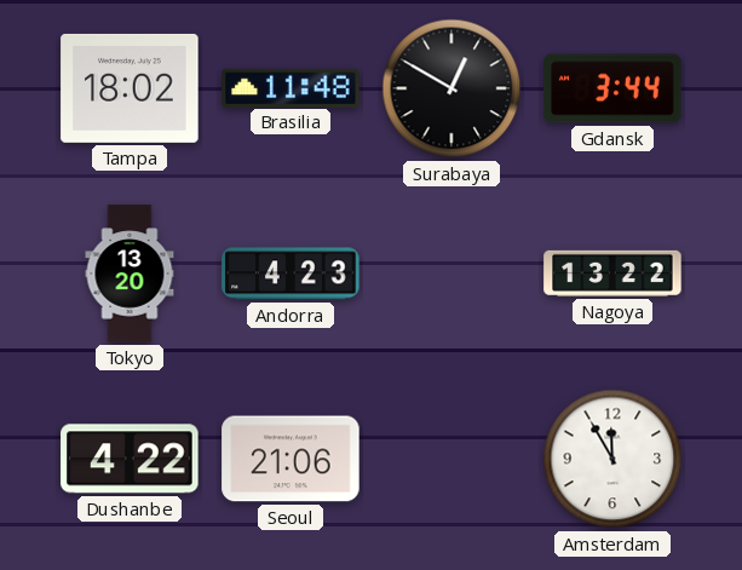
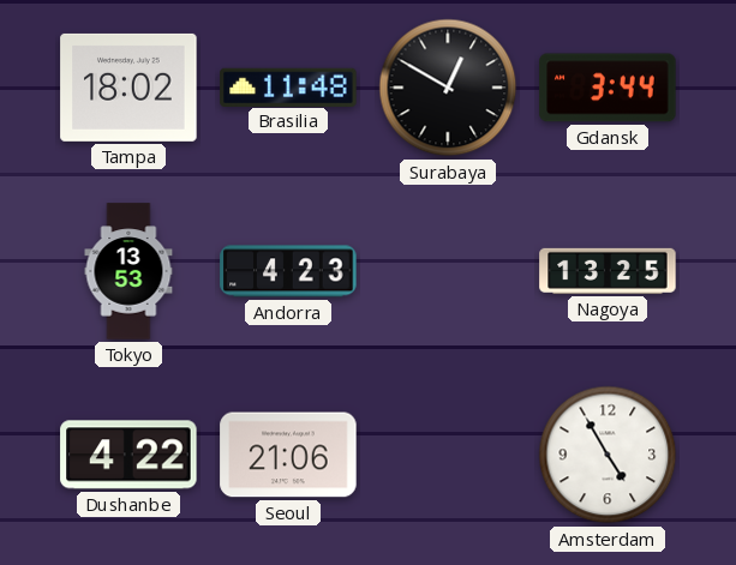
Tokyo: 13:20 -> 13:53
Nagoya: 13:22 -> 13:25
Amsterdam: 11:55 -> 4:55
